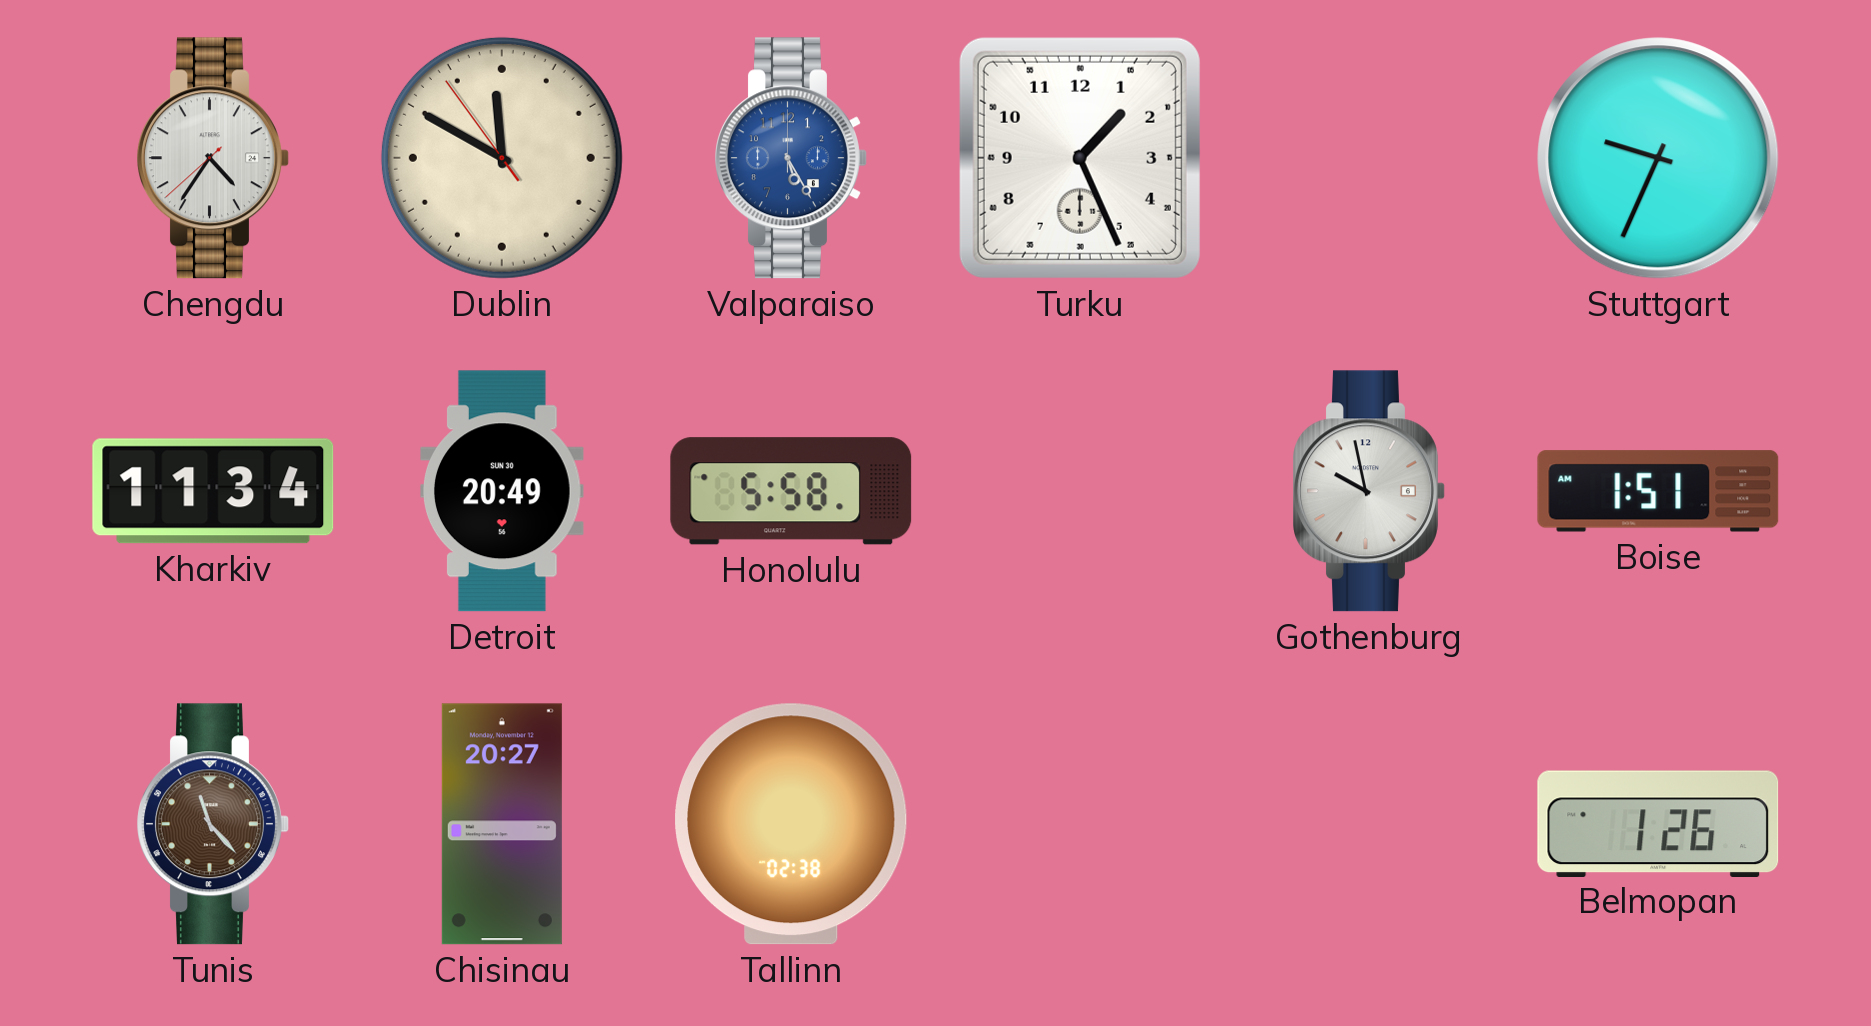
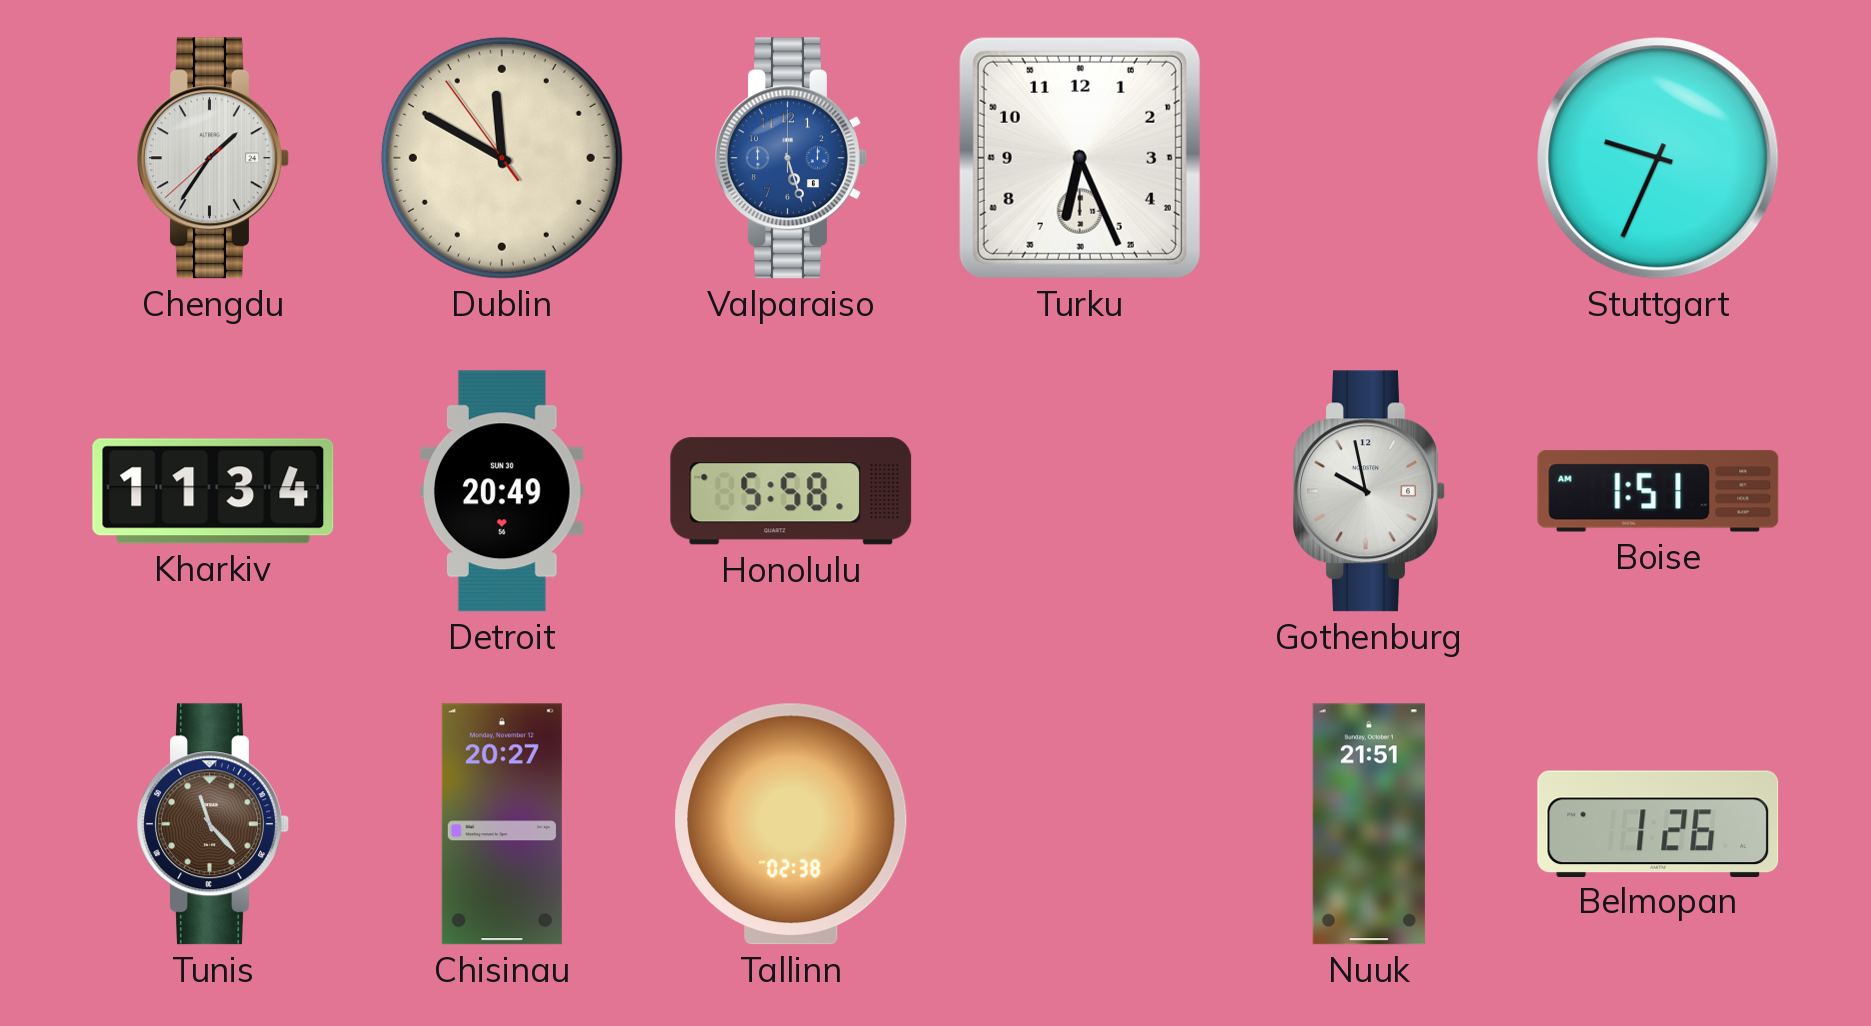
Chengdu: 4:35 -> 1:35
Valparaiso: 5:25 -> 5:27
Turku: 1:26 -> 6:26
Nuuk: none -> 21:51
